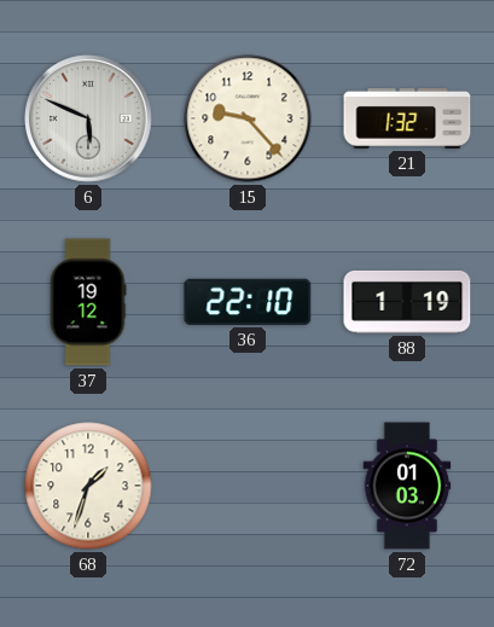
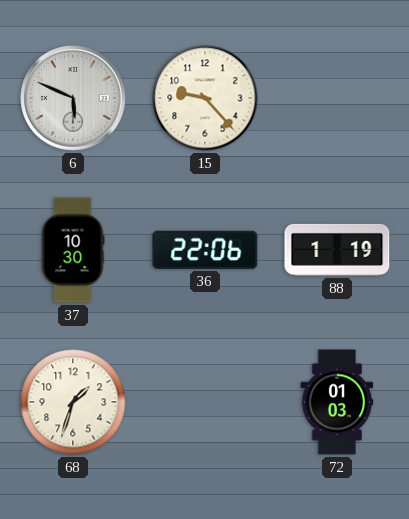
21: 1:32 -> none
37: 19:12 -> 10:30
36: 22:10 -> 22:06
